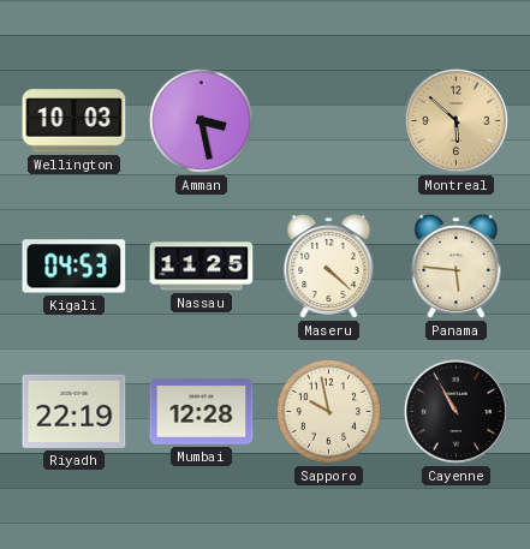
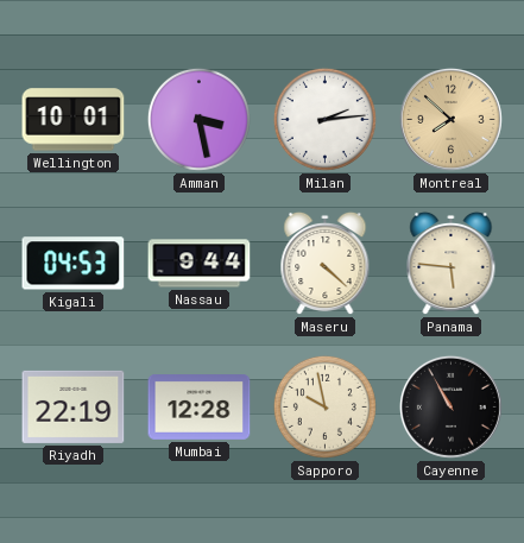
Wellington: 10:03 -> 10:01
Milan: none -> 2:14
Montreal: 5:52 -> 7:52
Nassau: 11:25 -> 9:44
